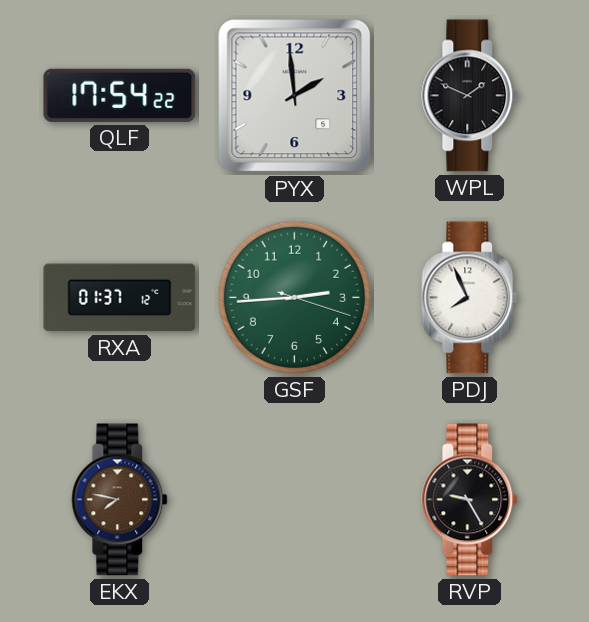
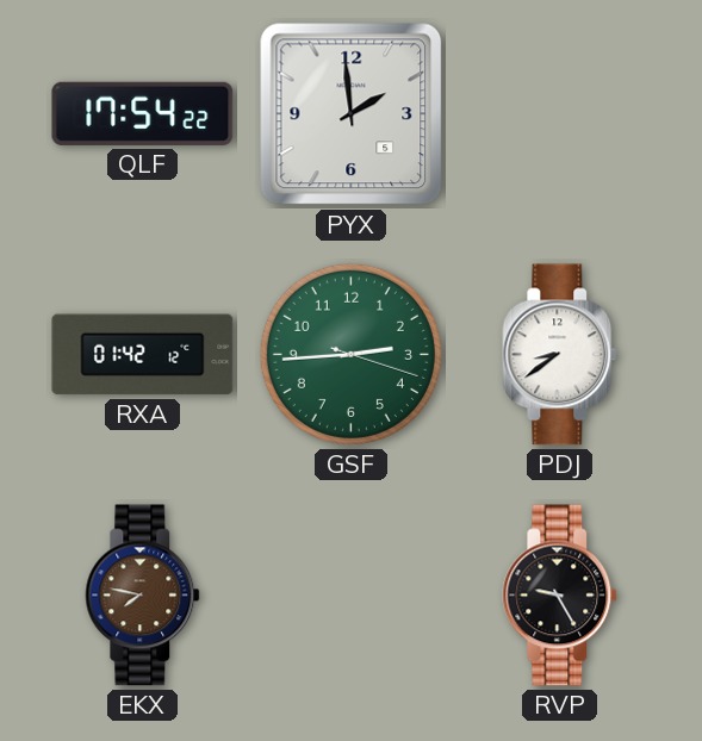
WPL: 1:49 -> none
RXA: 01:37 -> 01:42
PDJ: 7:56 -> 8:39
